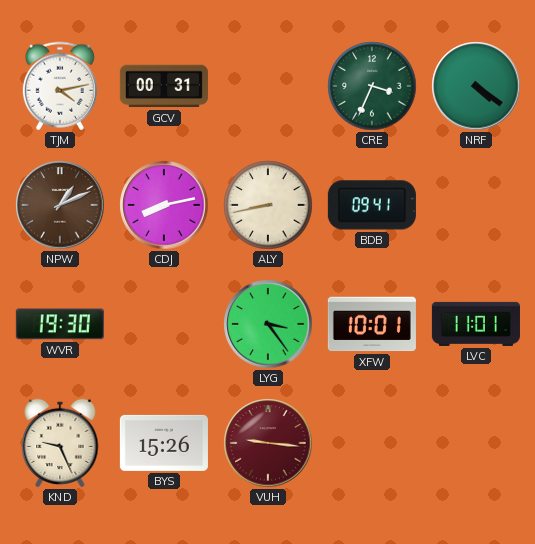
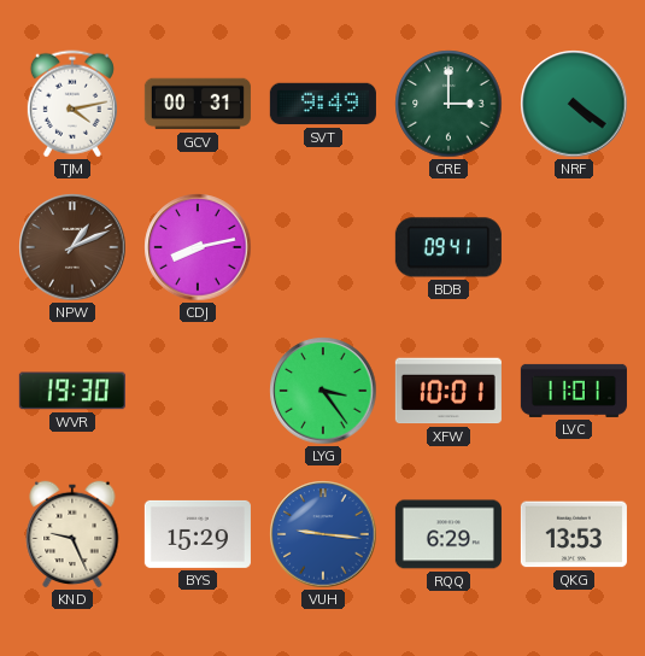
SVT: none -> 9:49
CRE: 3:34 -> 3:00
ALY: 8:43 -> none
BYS: 15:26 -> 15:29
VUH dial: burgundy -> blue
RQQ: none -> 6:29
QKG: none -> 13:53
